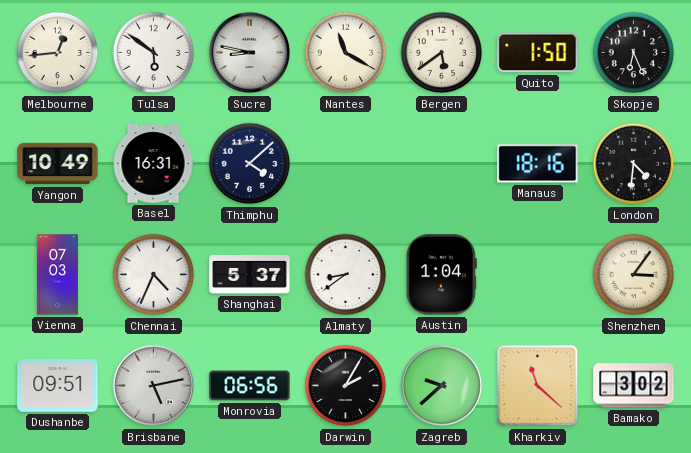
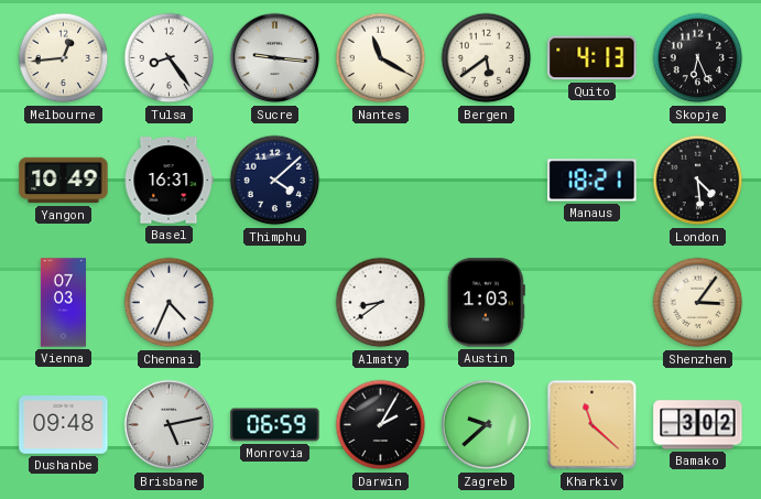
Tulsa: 5:51 -> 8:24
Sucre: 8:47 -> 9:16
Quito: 1:50 -> 4:13
Manaus: 18:16 -> 18:21
London: 4:31 -> 4:29
Shanghai: 5:37 -> none
Austin: 1:04 -> 1:03
Dushanbe: 09:51 -> 09:48
Monrovia: 06:56 -> 06:59
